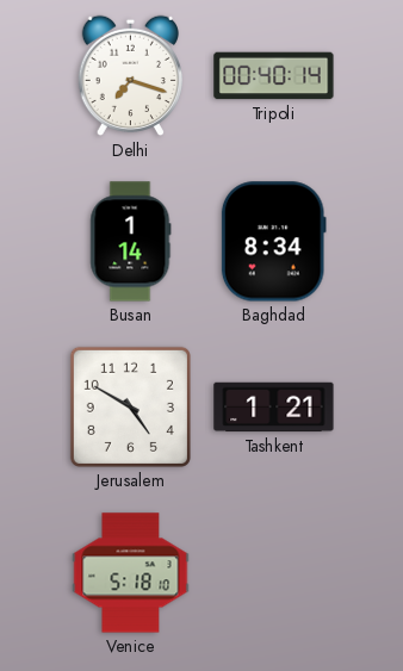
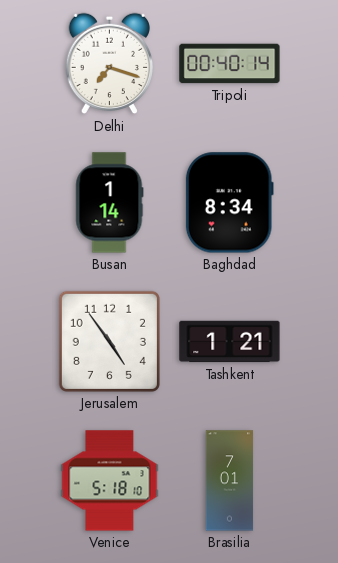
Jerusalem: 4:50 -> 4:54
Brasilia: none -> 7:01
